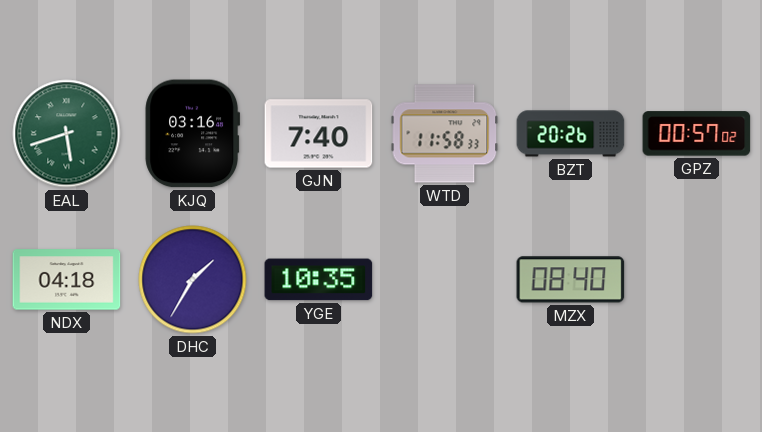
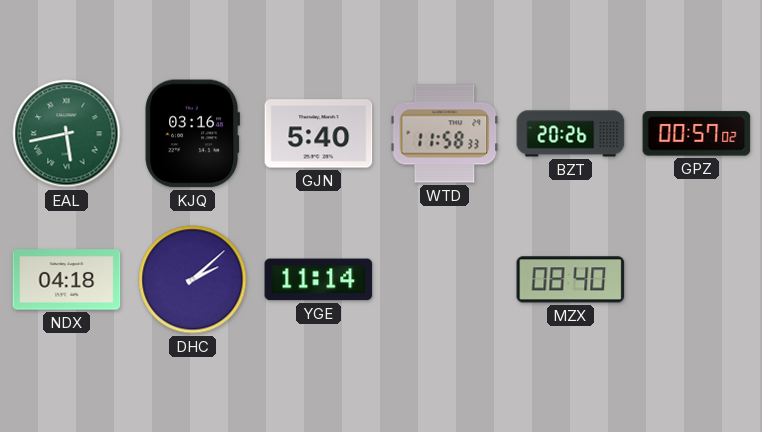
EAL: 5:42 -> 5:43
GJN: 7:40 -> 5:40
DHC: 1:35 -> 2:08
YGE: 10:35 -> 11:14
